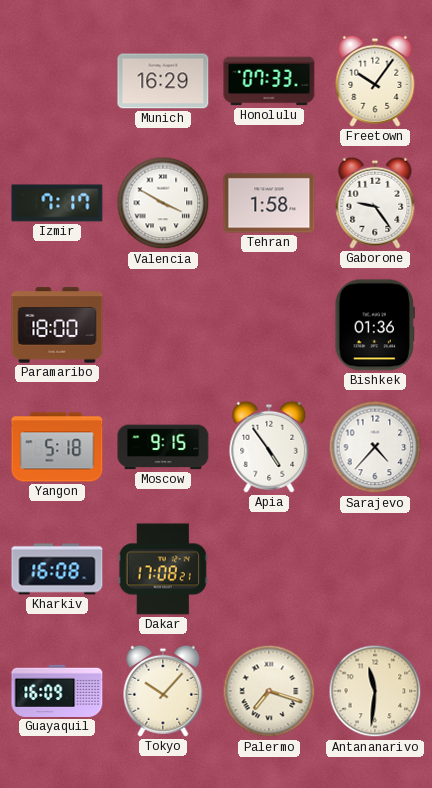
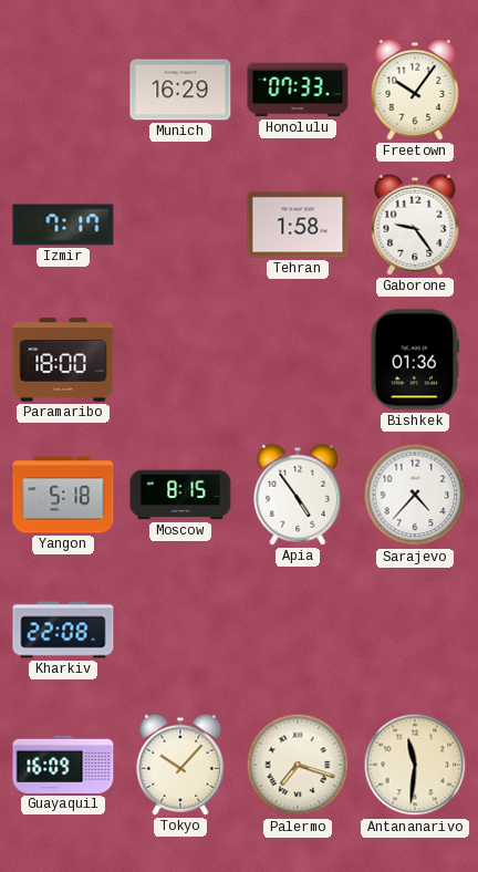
Valencia: 3:50 -> none
Moscow: 9:15 -> 8:15
Kharkiv: 16:08 -> 22:08
Dakar: 17:08 -> none
